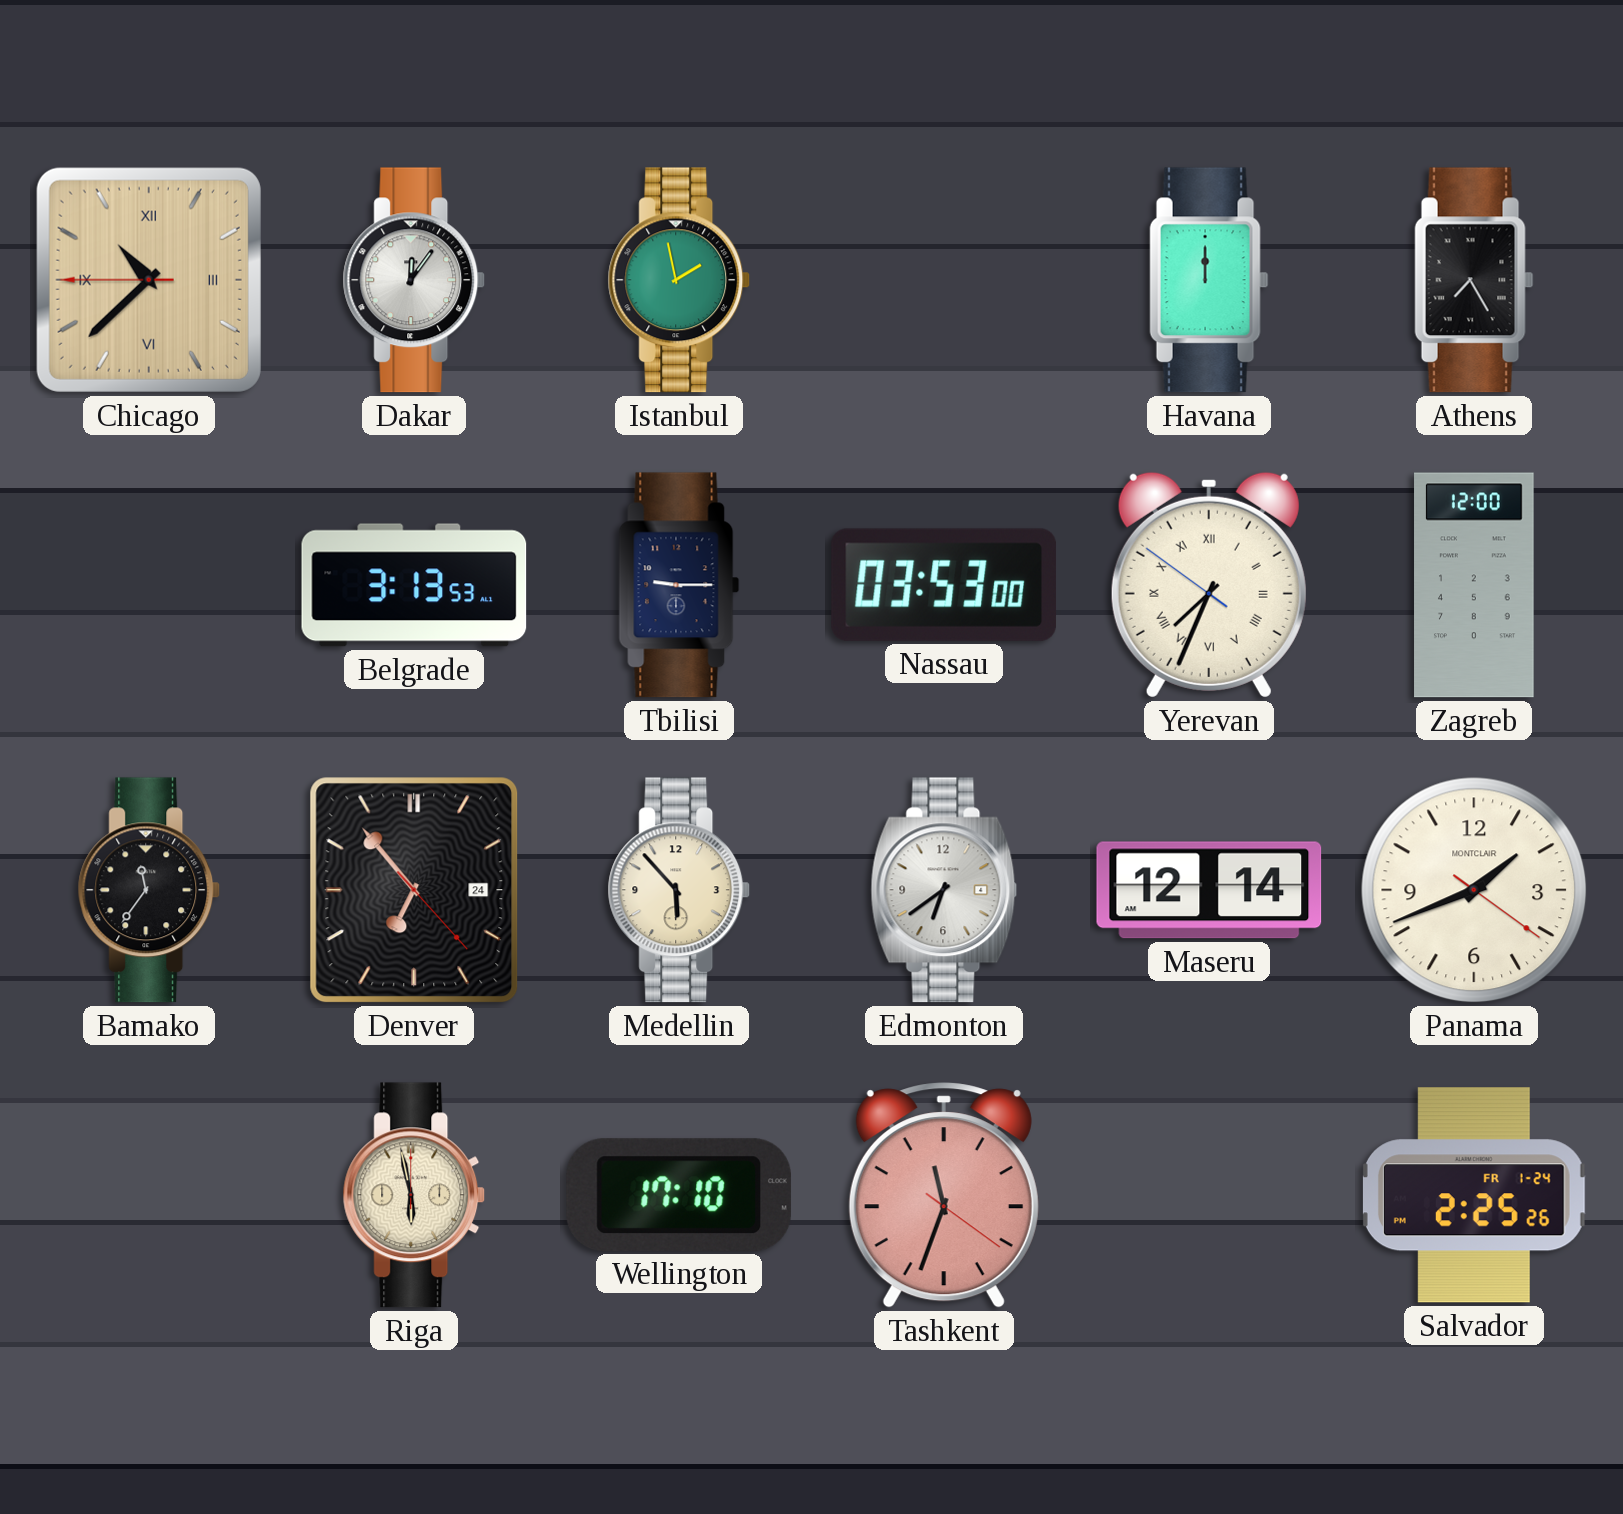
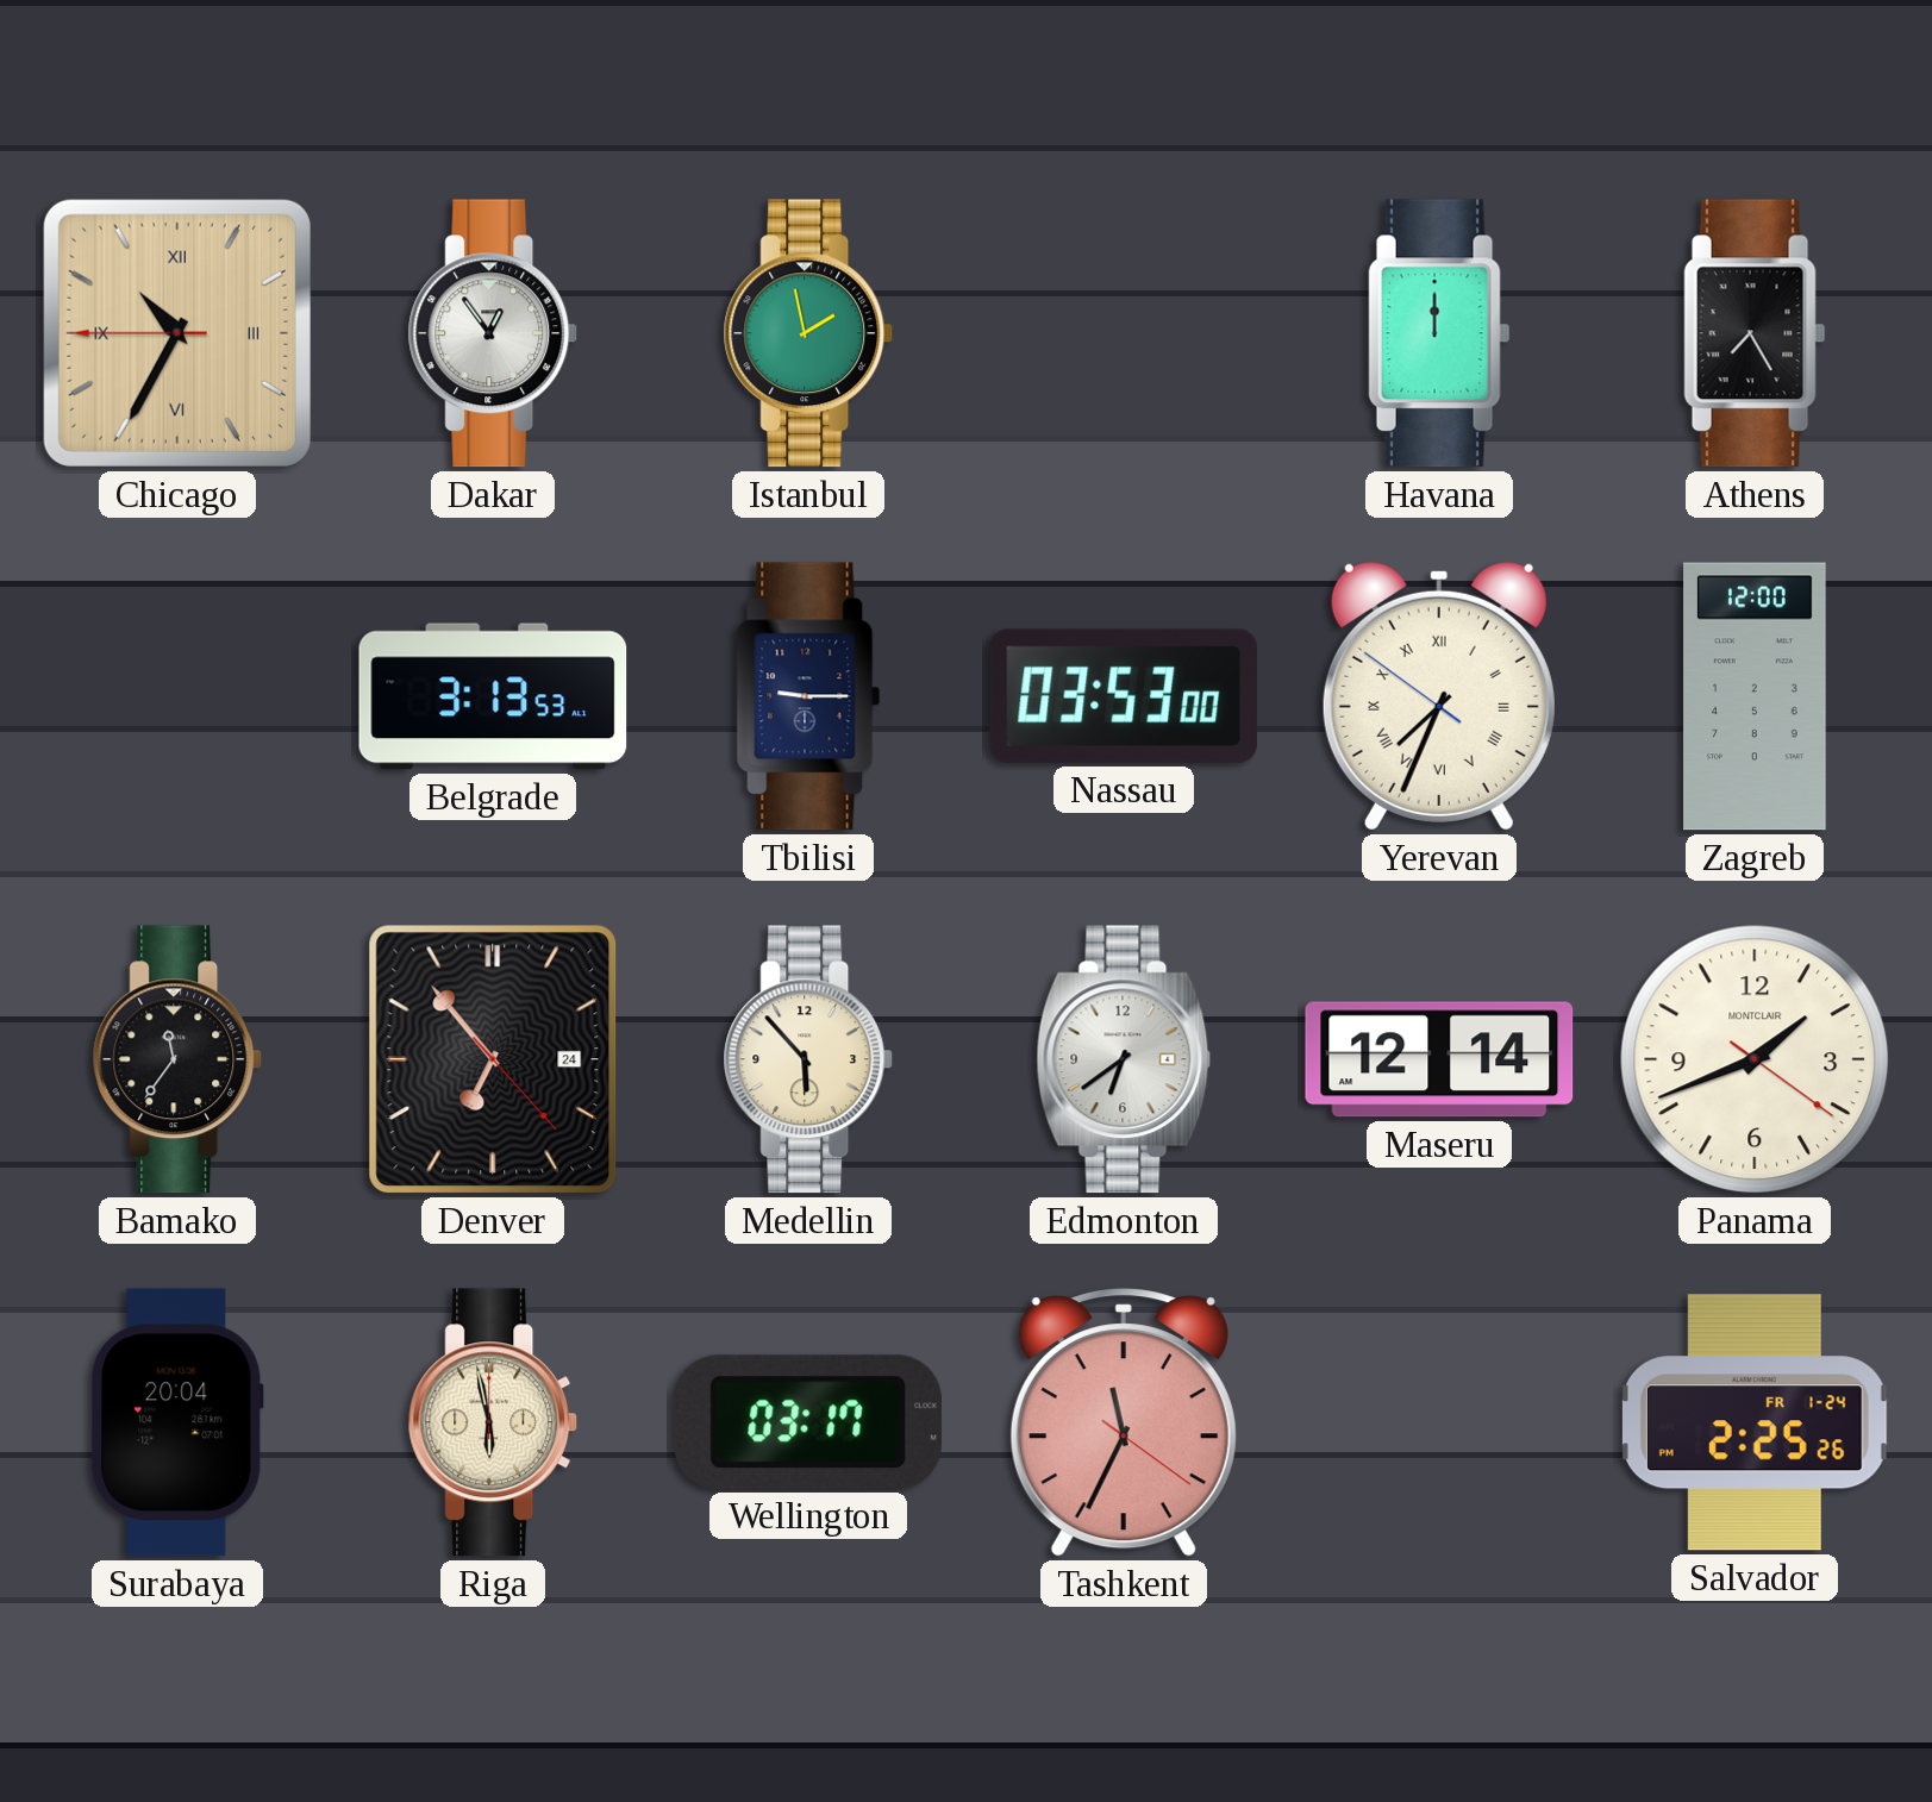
Chicago: 10:37 -> 10:34
Dakar: 12:06 -> 12:54
Surabaya: none -> 20:04
Wellington: 17:10 -> 03:17
Tashkent: 11:33 -> 11:34
